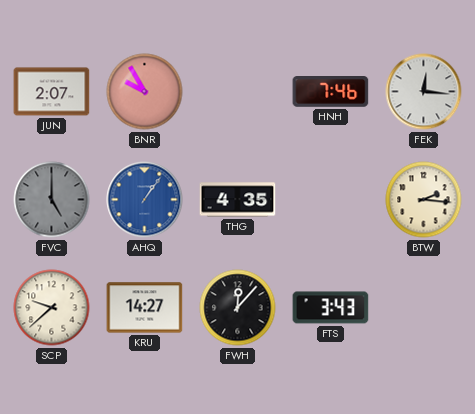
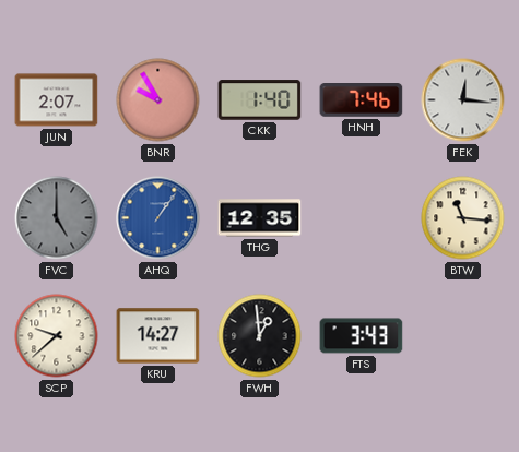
CKK: none -> 1:40
THG: 4:35 -> 12:35
BTW: 2:16 -> 11:16
FWH: 12:07 -> 12:59
